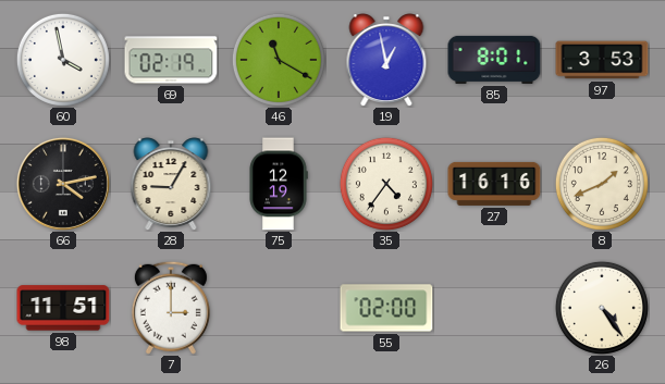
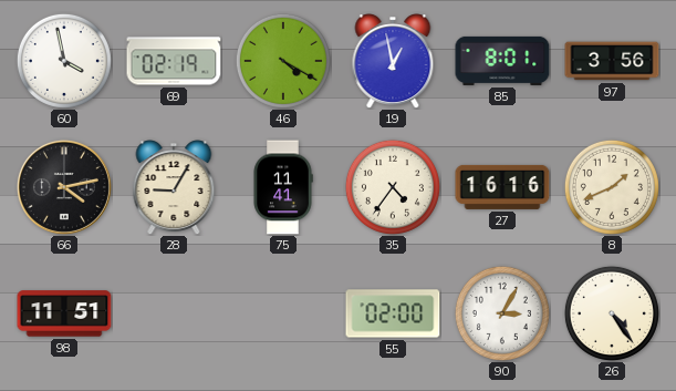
46: 11:20 -> 4:20
97: 3:53 -> 3:56
75: 12:19 -> 11:41
7: 3:00 -> none
90: none -> 3:05
